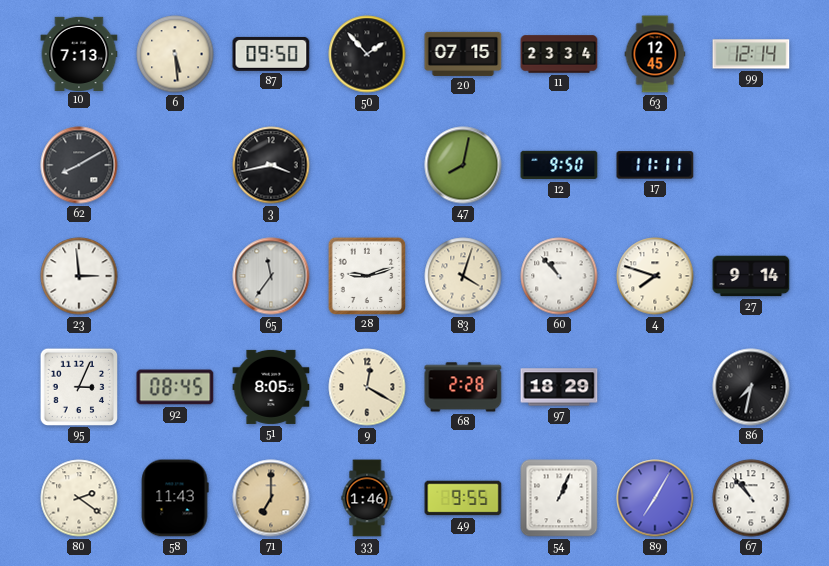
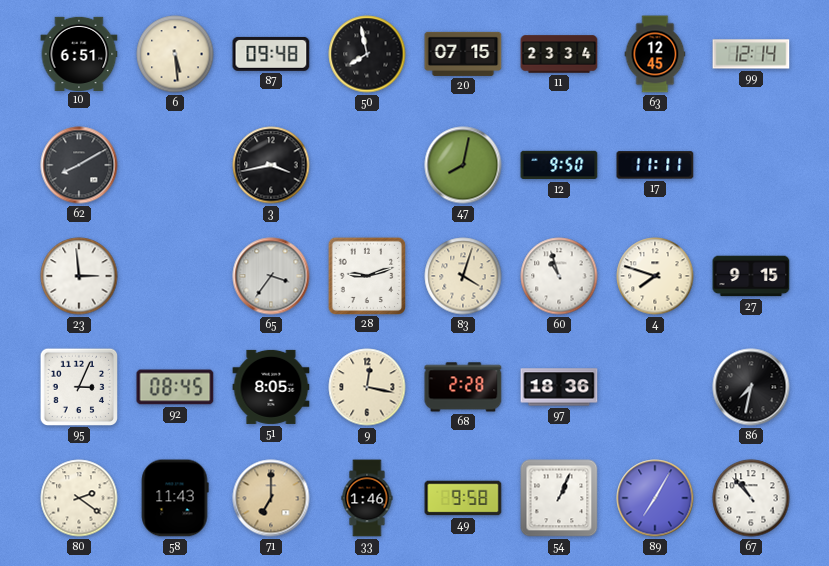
10: 7:13 -> 6:51
87: 09:50 -> 09:48
50: 1:53 -> 7:58
65: 11:36 -> 3:36
60: 10:53 -> 10:57
27: 9:14 -> 9:15
9: 12:20 -> 12:17
97: 18:29 -> 18:36
49: 9:55 -> 9:58
